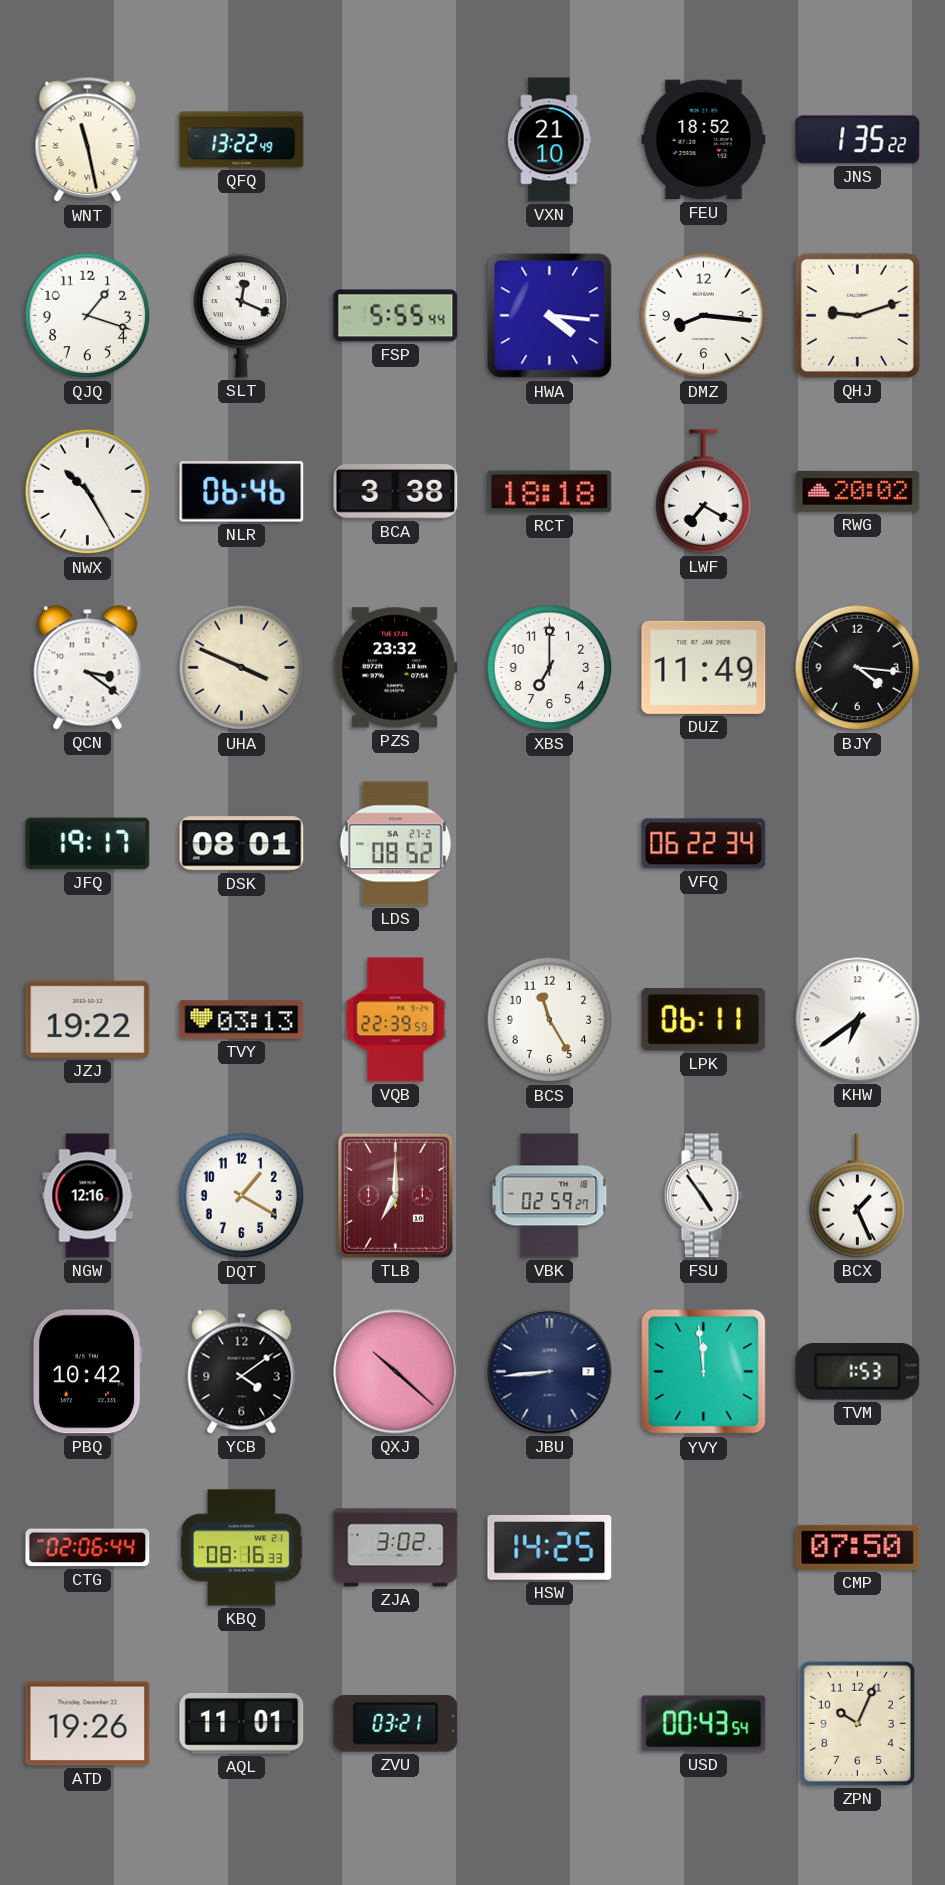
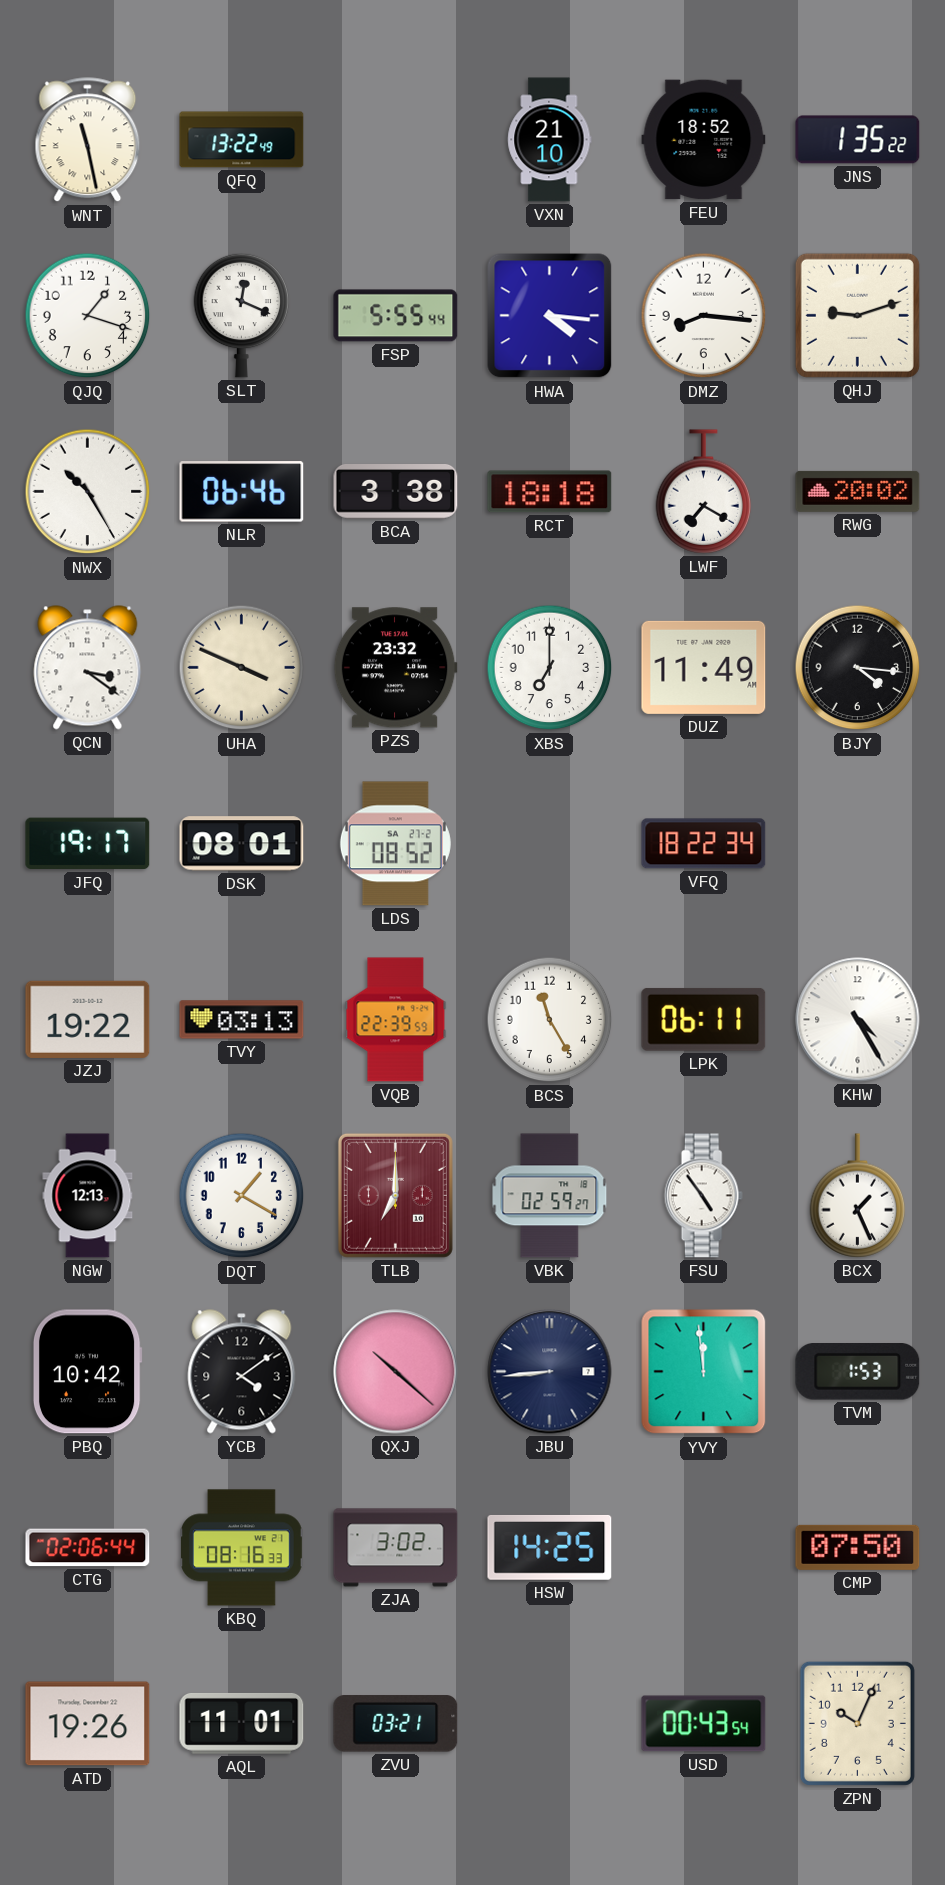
VFQ: 06:22 -> 18:22
KHW: 6:39 -> 4:25
NGW: 12:16 -> 12:13
